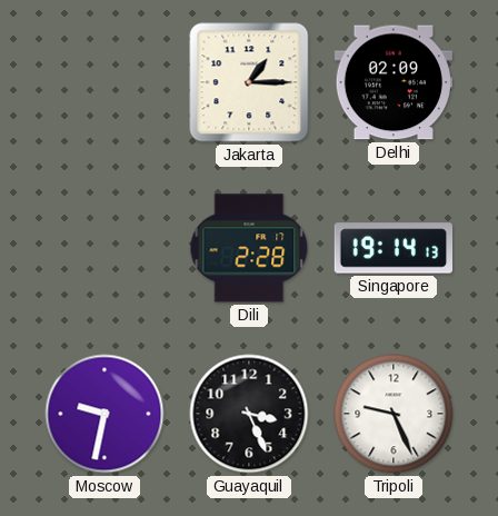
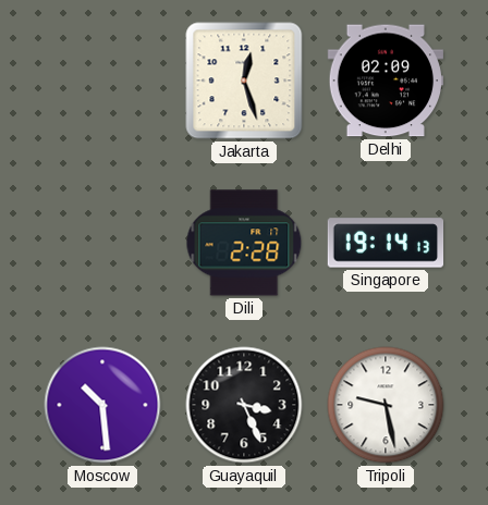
Jakarta: 1:15 -> 12:27
Moscow: 9:32 -> 10:29
Tripoli: 9:26 -> 9:28
